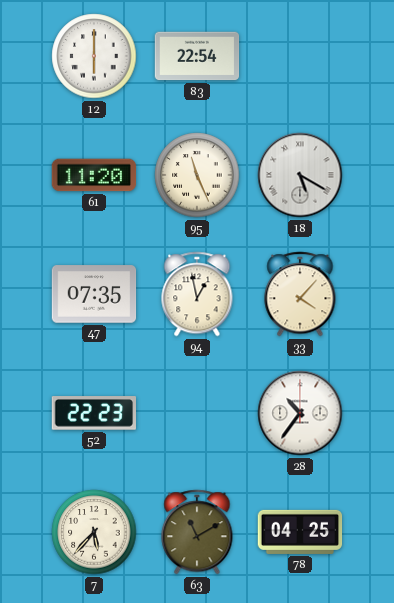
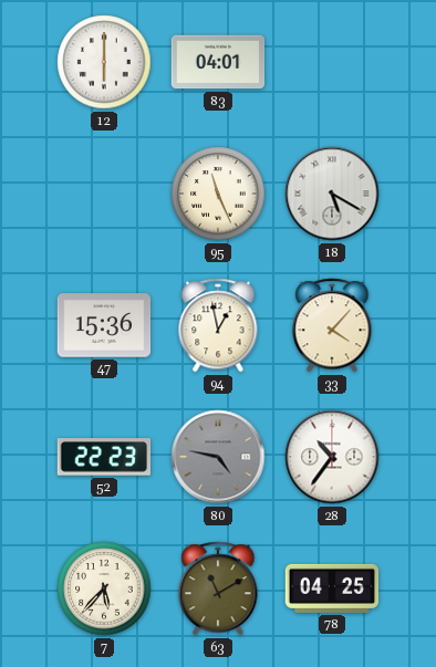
83: 22:54 -> 04:01
61: 11:20 -> none
47: 07:35 -> 15:36
80: none -> 4:47
